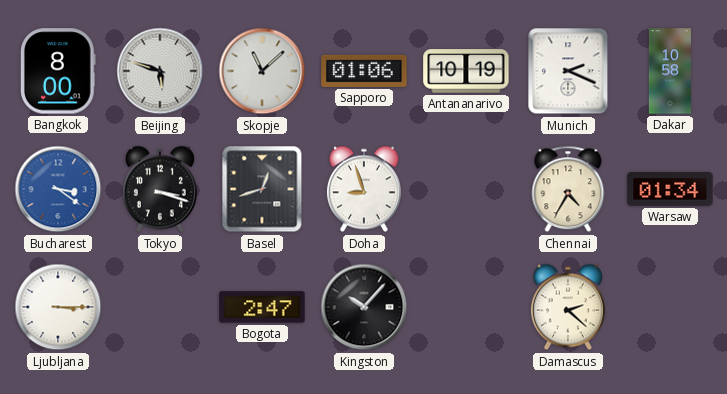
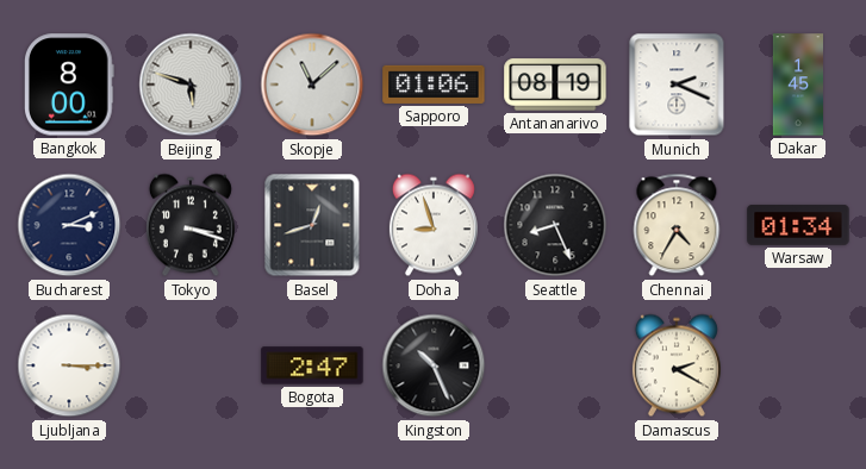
Antananarivo: 10:19 -> 08:19
Dakar: 10:58 -> 1:45
Bucharest: 3:21 -> 3:11
Bucharest dial: blue -> navy
Seattle: none -> 8:26
Kingston: 10:07 -> 10:26
Damascus: 2:22 -> 2:20
